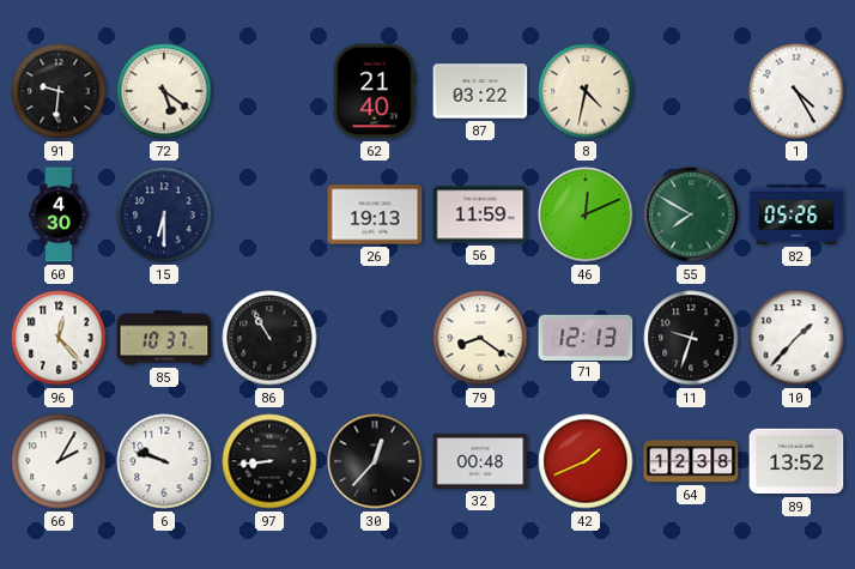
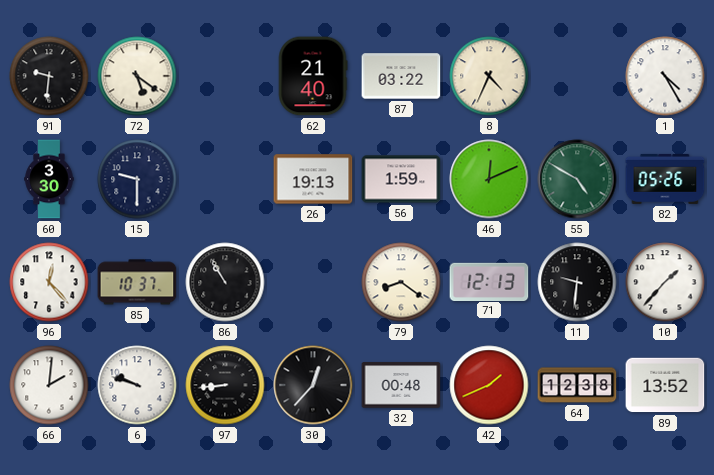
8: 4:32 -> 4:34
60: 4:30 -> 3:30
15: 6:30 -> 9:30
56: 11:59 -> 1:59
55: 7:50 -> 4:50
11: 9:33 -> 9:31
66: 2:05 -> 2:01
